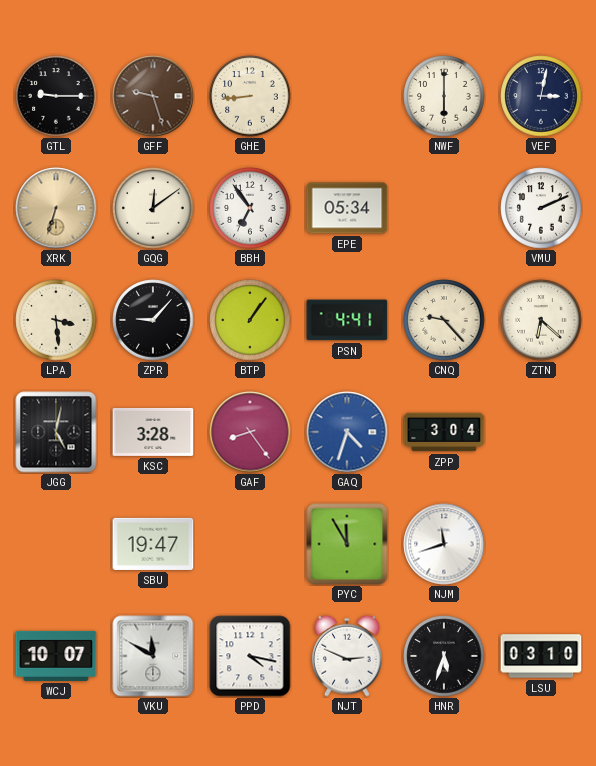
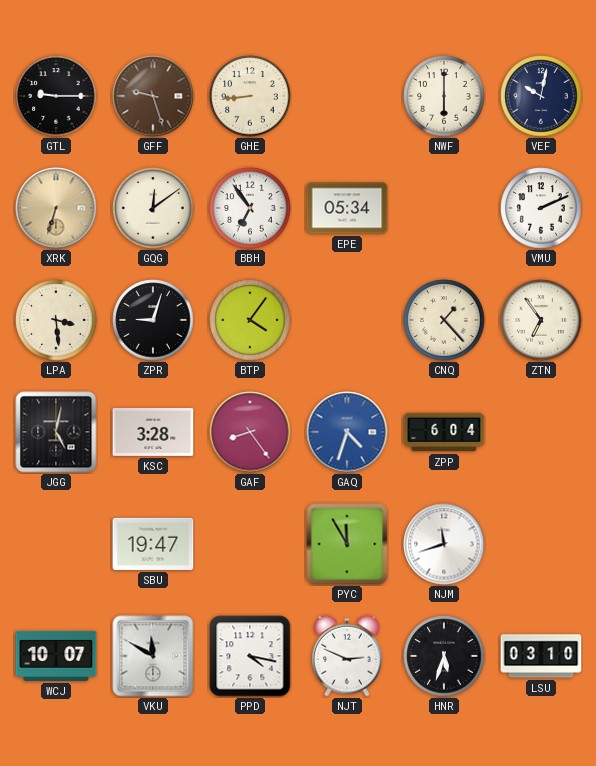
VEF: 3:02 -> 10:02
ZPR: 9:07 -> 9:03
BTP: 1:06 -> 4:06
PSN: 4:41 -> none
CNQ: 9:23 -> 1:23
ZTN: 6:22 -> 6:54
ZPP: 3:04 -> 6:04
